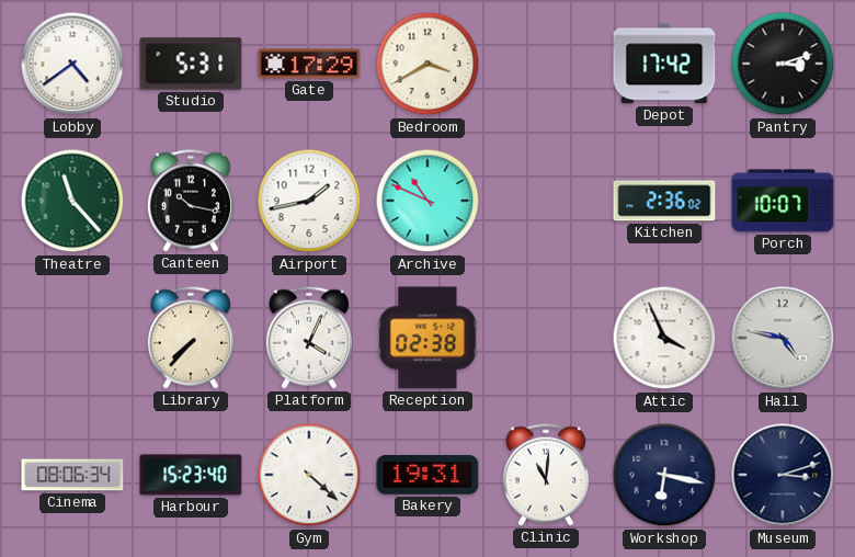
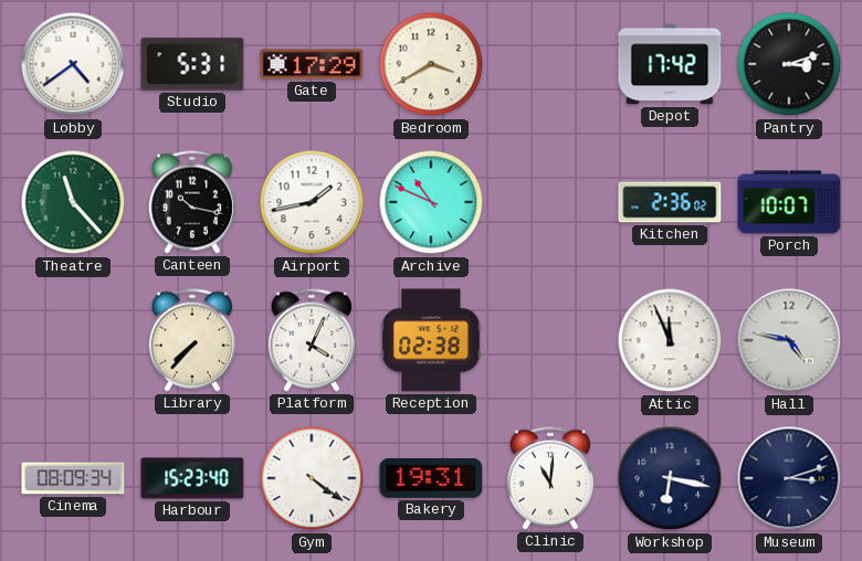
Attic: 3:56 -> 11:56
Cinema: 08:06 -> 08:09
Gym: 4:22 -> 4:21
